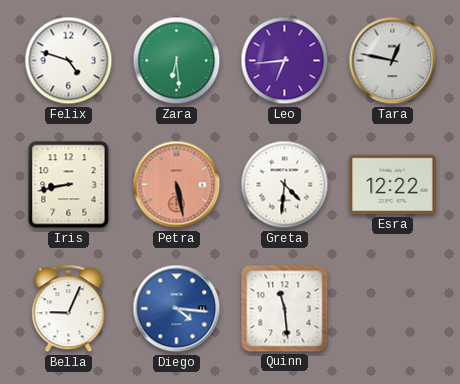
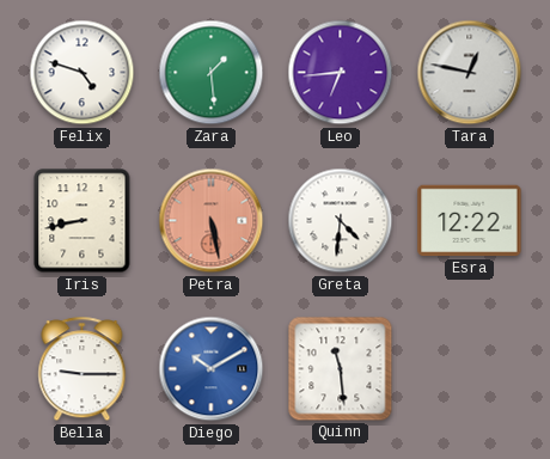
Zara: 6:29 -> 1:29
Bella: 9:04 -> 9:15
Diego: 4:16 -> 10:10
